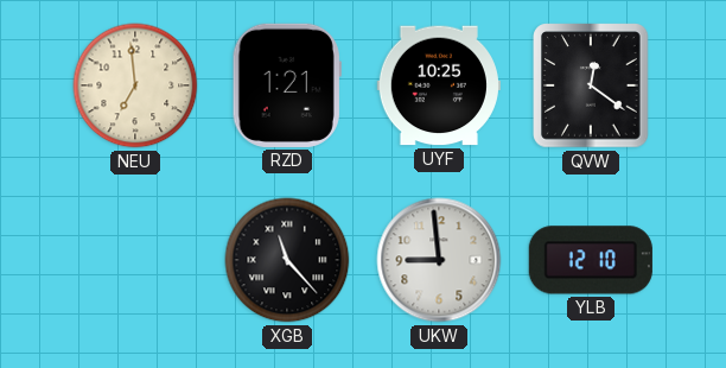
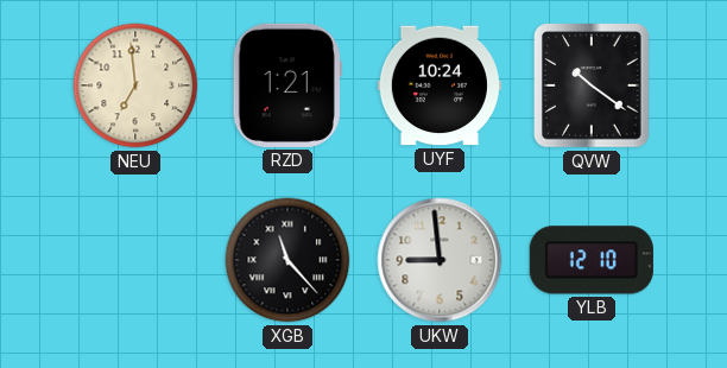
UYF: 10:25 -> 10:24
QVW: 12:21 -> 10:21
